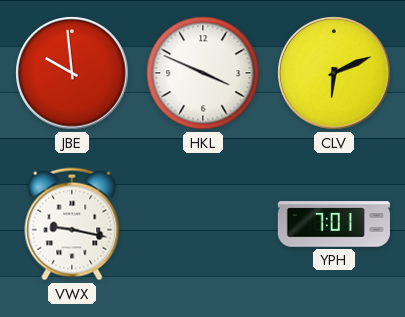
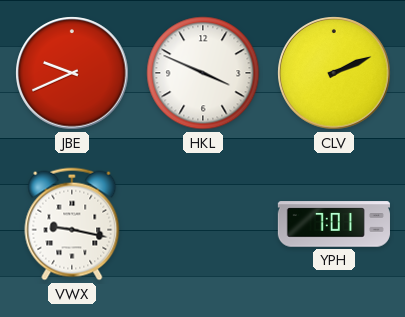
JBE: 9:59 -> 9:41
CLV: 6:11 -> 2:11
